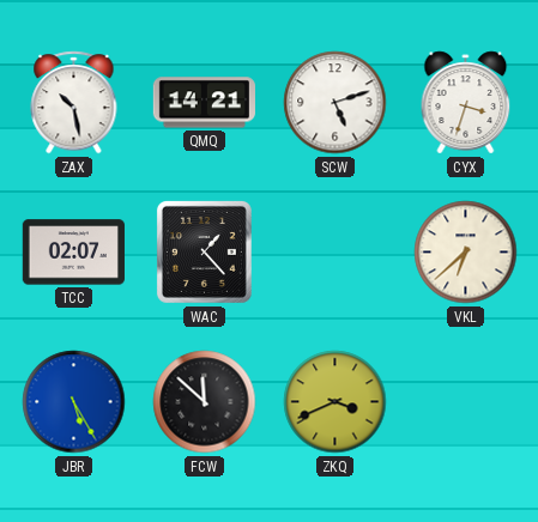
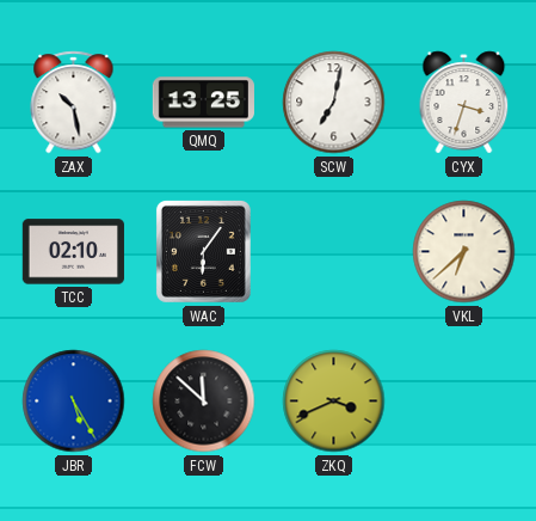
QMQ: 14:21 -> 13:25
SCW: 5:12 -> 7:02
TCC: 02:07 -> 02:10
WAC: 1:23 -> 6:06
